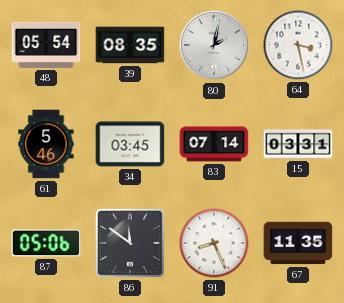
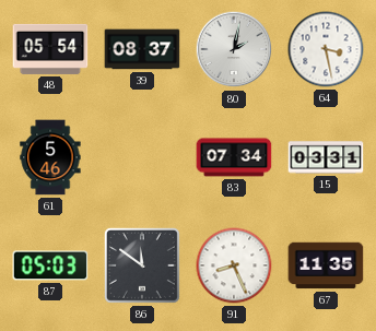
39: 08:35 -> 08:37
34: 03:45 -> none
83: 07:14 -> 07:34
87: 05:06 -> 05:03
